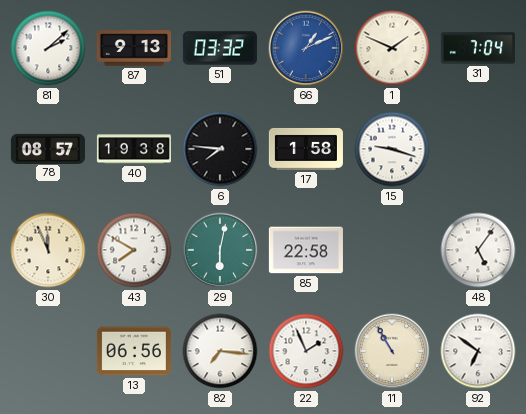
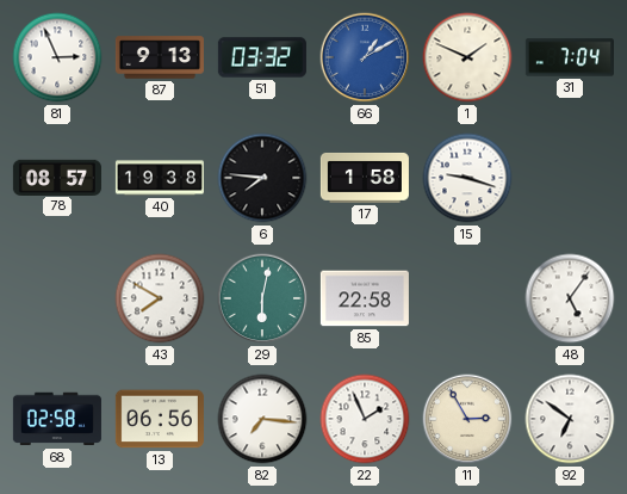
81: 2:08 -> 2:56
66: 1:11 -> 1:10
30: 11:56 -> none
68: none -> 02:58
11: 10:55 -> 2:55
